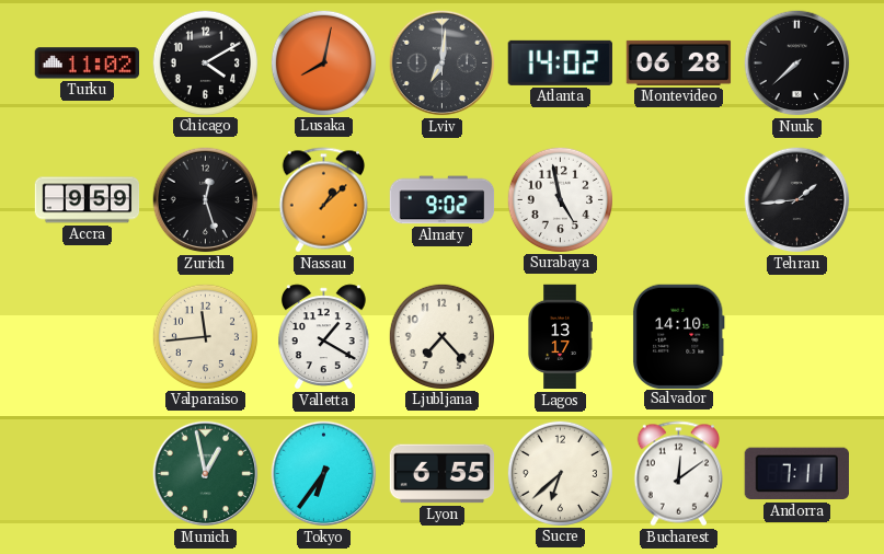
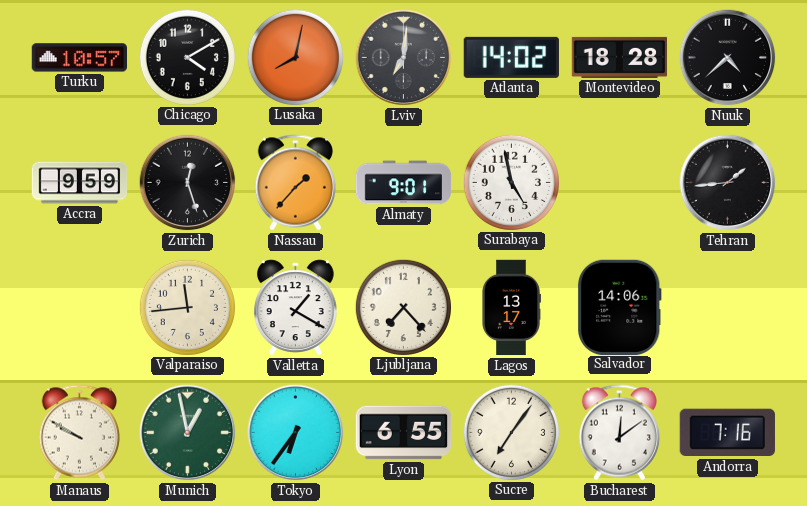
Turku: 11:02 -> 10:57
Montevideo: 06:28 -> 18:28
Nuuk: 7:38 -> 4:38
Nassau: 1:08 -> 1:37
Almaty: 9:02 -> 9:01
Salvador: 14:10 -> 14:06
Manaus: none -> 9:50
Sucre: 6:38 -> 7:06
Andorra: 7:11 -> 7:16
